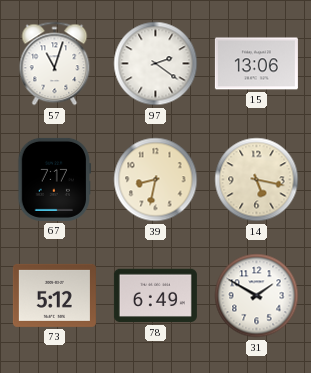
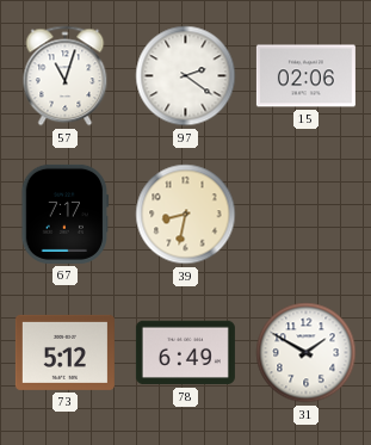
15: 13:06 -> 02:06
14: 5:17 -> none
